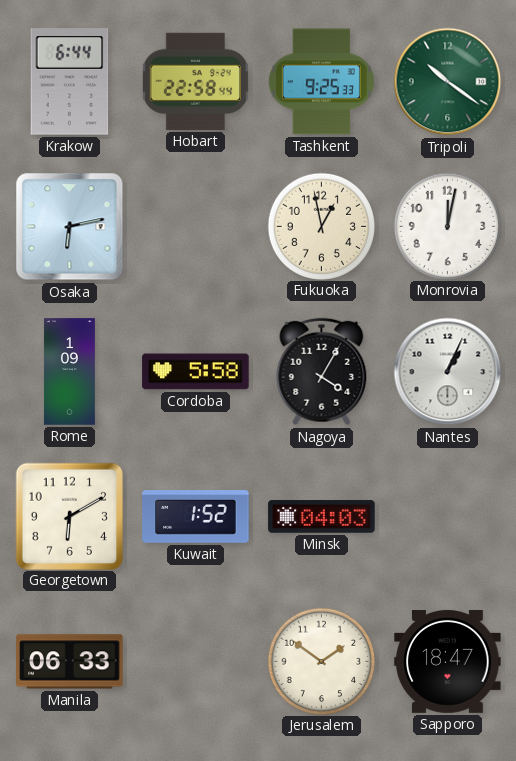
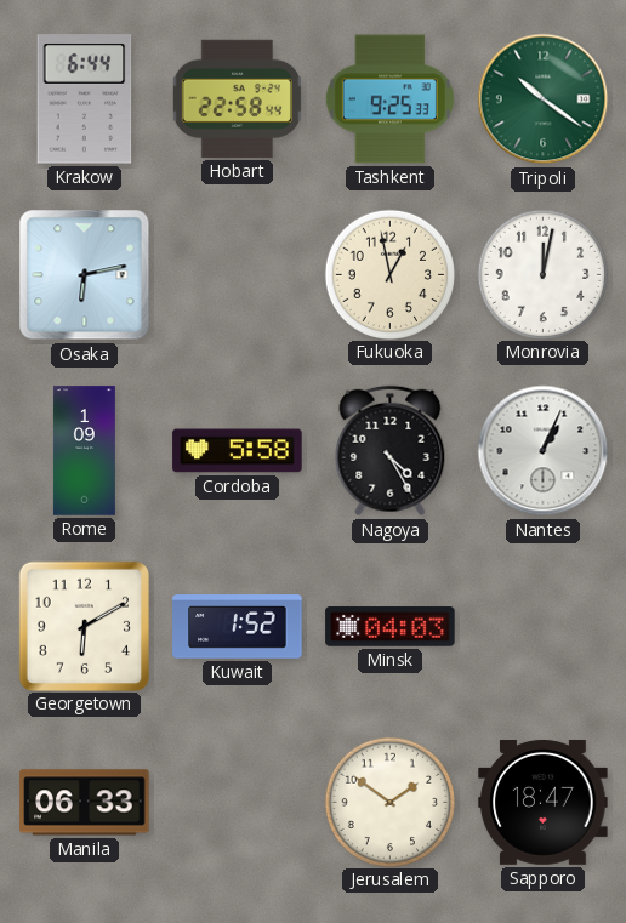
Nagoya: 4:05 -> 4:25
